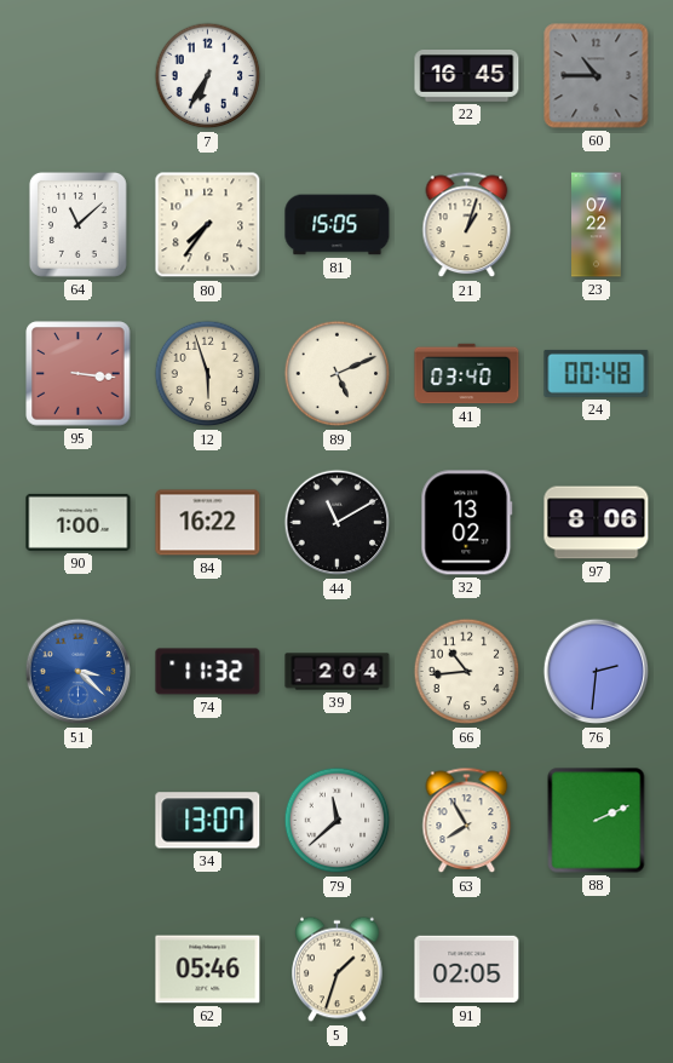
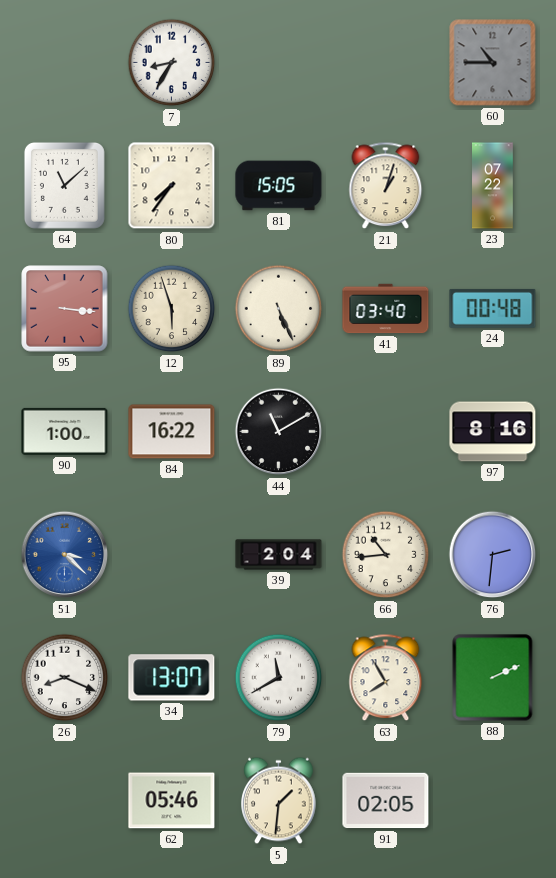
7: 6:35 -> 8:35
22: 16:45 -> none
89: 5:11 -> 5:26
32: 13:02 -> none
97: 8:06 -> 8:16
74: 11:32 -> none
26: none -> 8:19
79: 11:38 -> 11:40
5: 1:33 -> 1:31
